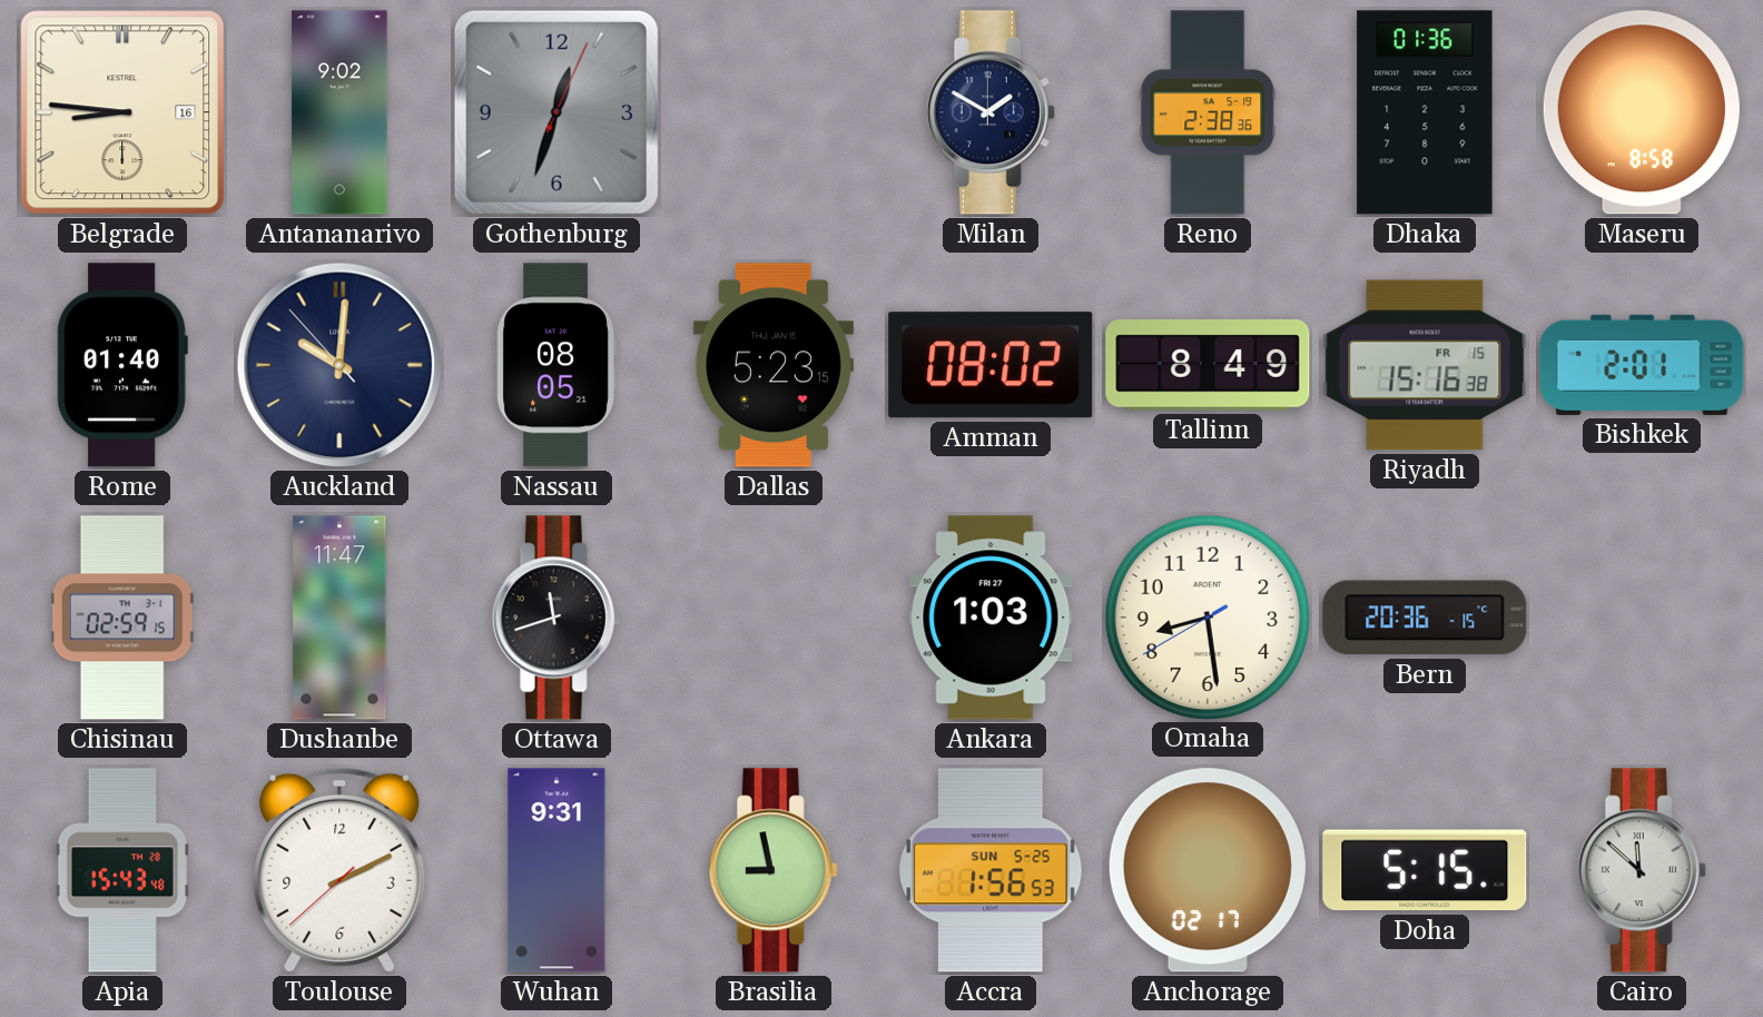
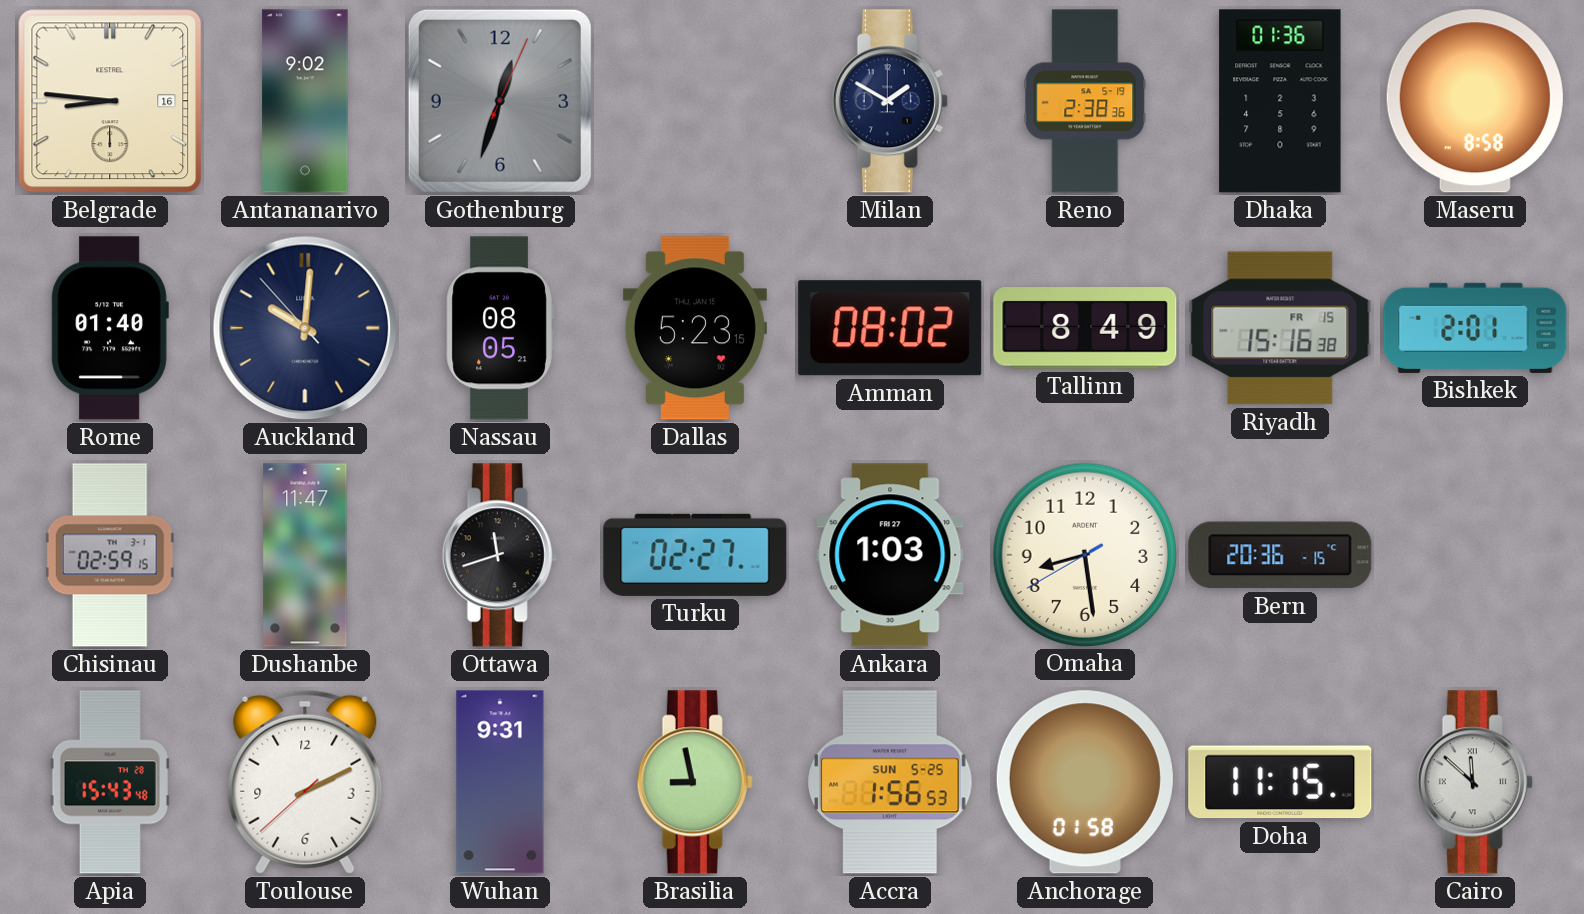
Turku: none -> 02:27
Anchorage: 02:17 -> 01:58
Doha: 5:15 -> 11:15
